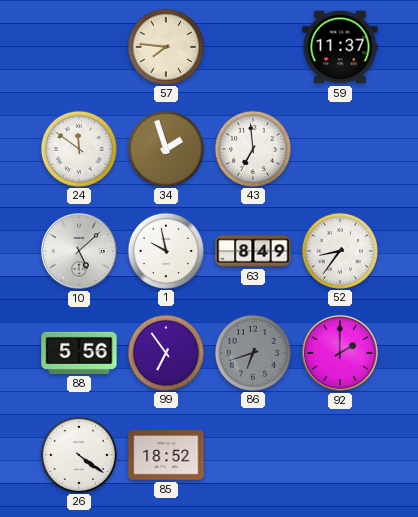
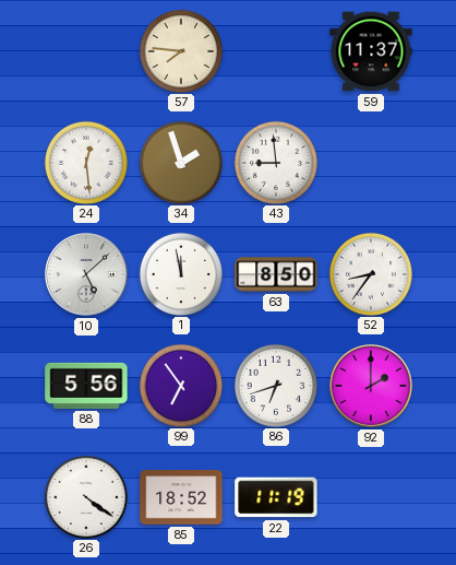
24: 11:51 -> 12:29
43: 6:59 -> 8:59
1: 9:58 -> 11:58
63: 8:49 -> 8:50
86 dial: grey -> white
22: none -> 11:19
